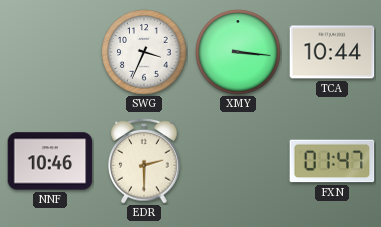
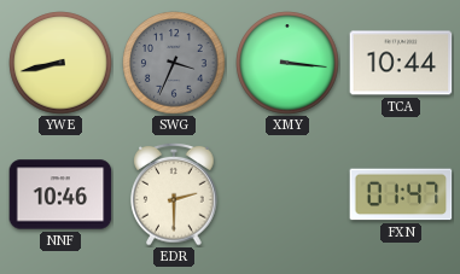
YWE: none -> 8:43
SWG dial: white -> grey
